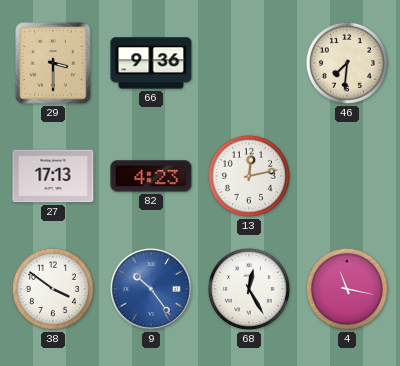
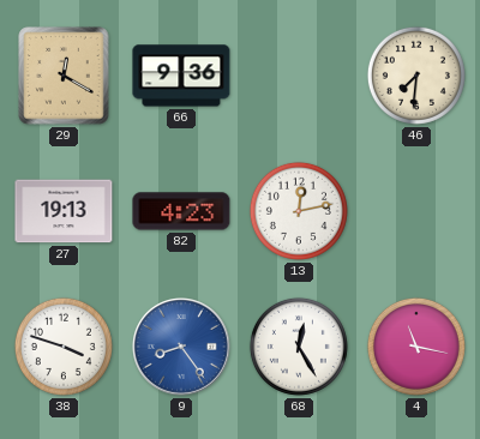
29: 3:30 -> 12:20
27: 17:13 -> 19:13
38: 3:51 -> 3:48
9: 10:24 -> 8:24
